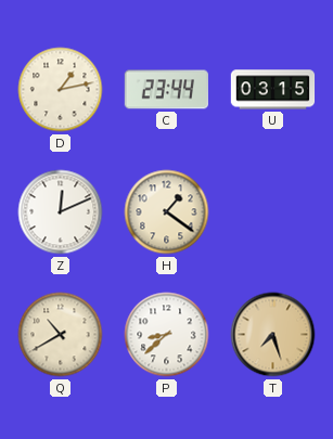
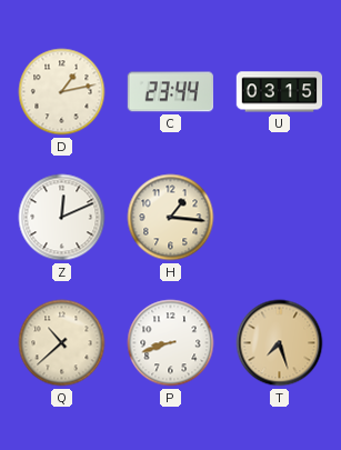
H: 1:21 -> 1:16
Q: 10:40 -> 10:38
P: 8:38 -> 8:42
